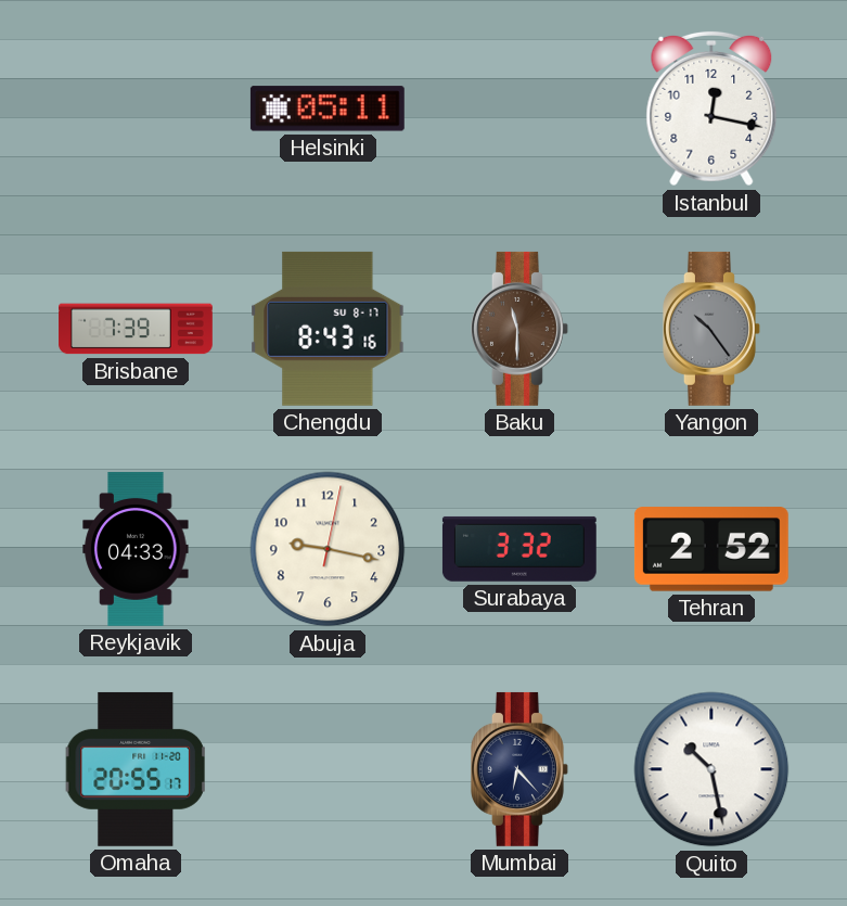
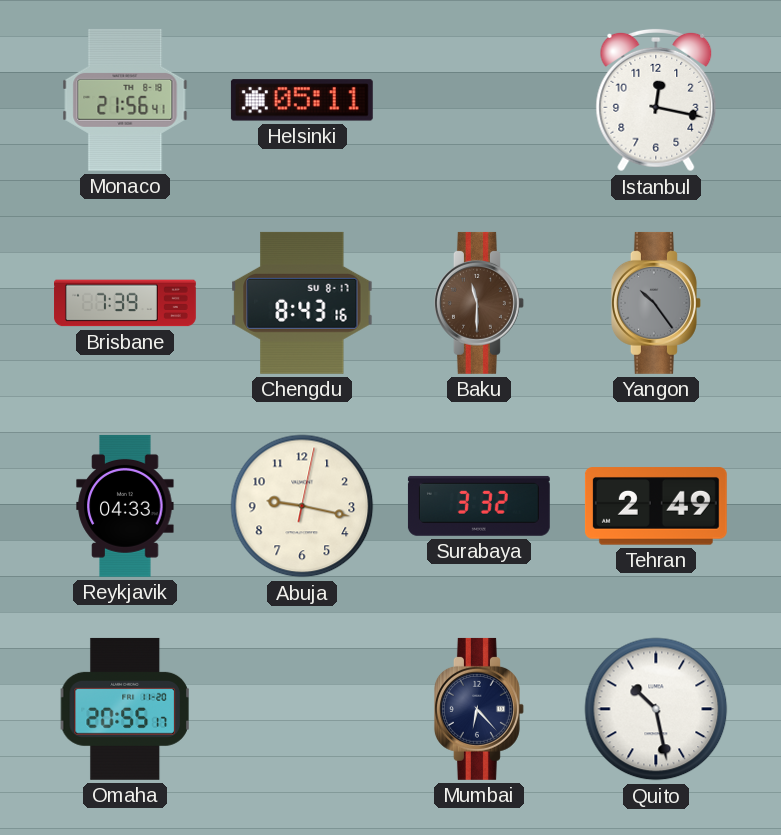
Monaco: none -> 21:56
Tehran: 2:52 -> 2:49
